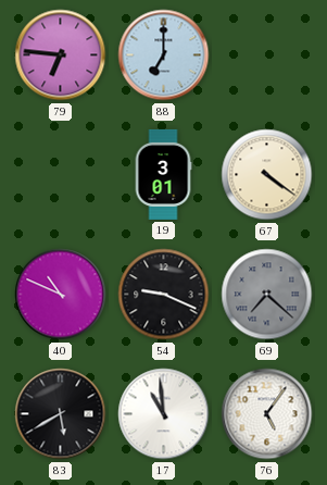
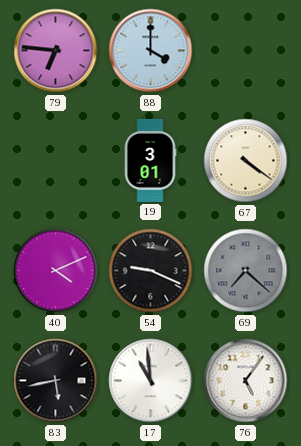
88: 7:00 -> 4:00
40: 10:49 -> 4:11
83: 5:40 -> 5:43
